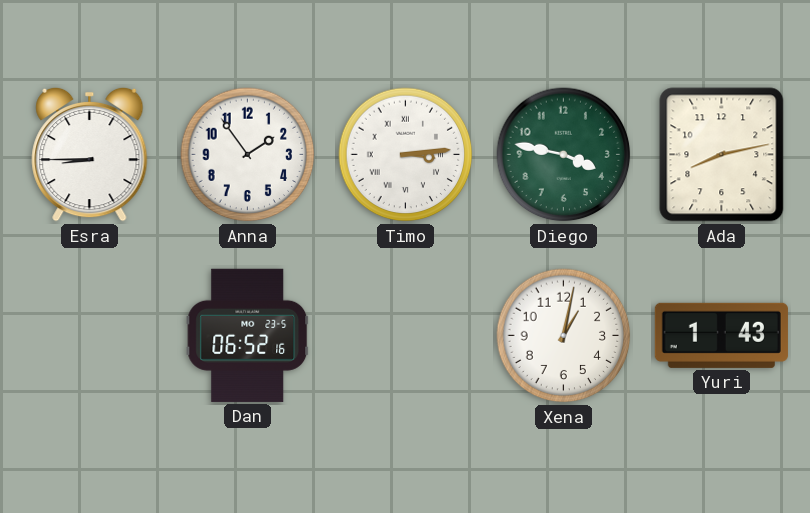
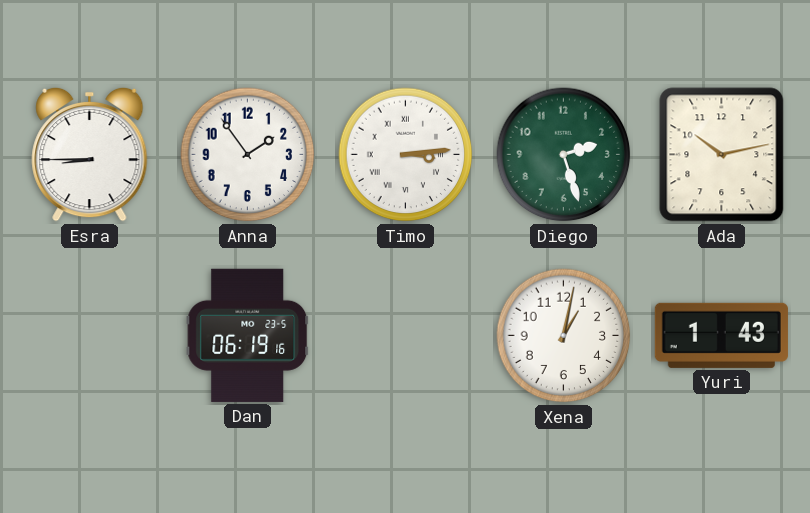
Diego: 3:47 -> 2:27
Ada: 8:13 -> 10:13
Dan: 06:52 -> 06:19
